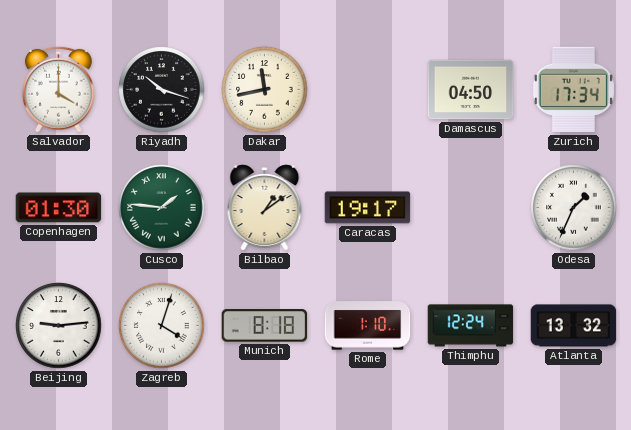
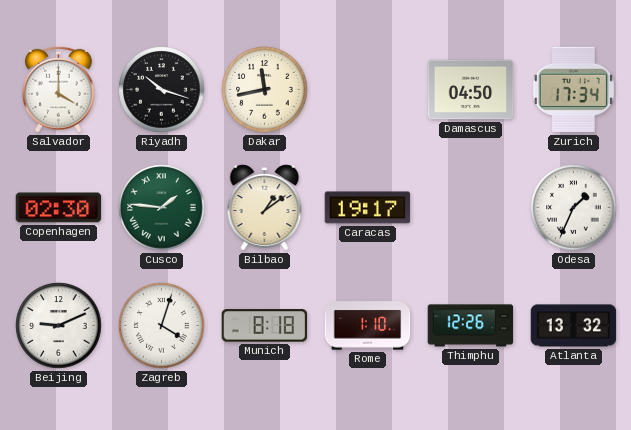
Copenhagen: 01:30 -> 02:30
Beijing: 9:14 -> 9:11
Thimphu: 12:24 -> 12:26
